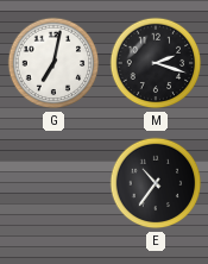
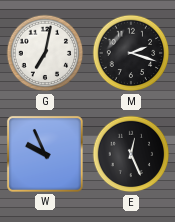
W: none -> 9:56
E: 10:36 -> 12:26
